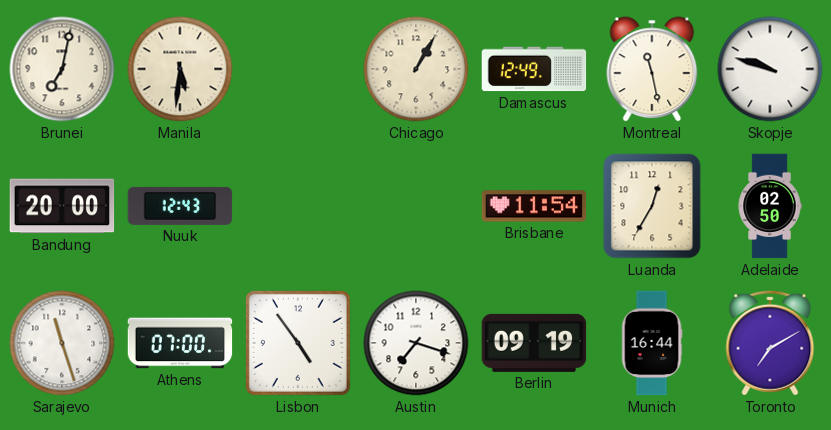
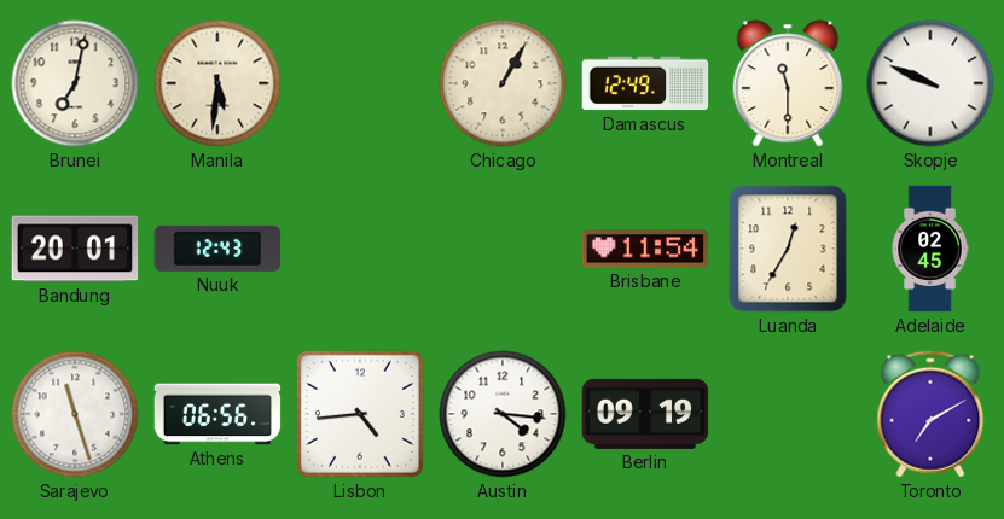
Montreal: 11:28 -> 11:30
Skopje: 9:48 -> 9:49
Bandung: 20:00 -> 20:01
Adelaide: 02:50 -> 02:45
Athens: 07:00 -> 06:56
Lisbon: 4:54 -> 4:44
Austin: 7:18 -> 4:16
Munich: 16:44 -> none
